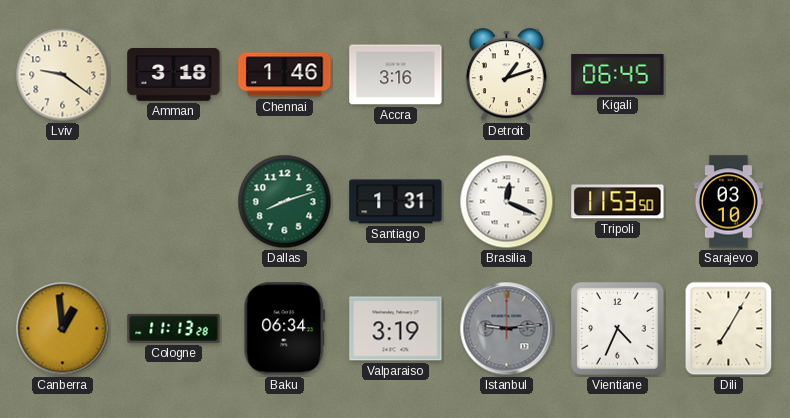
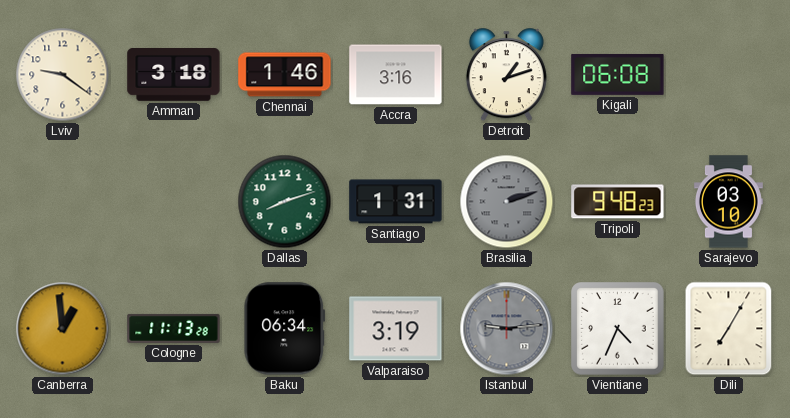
Kigali: 06:45 -> 06:08
Brasilia: 12:19 -> 2:12
Brasilia dial: white -> grey
Tripoli: 11:53 -> 9:48
